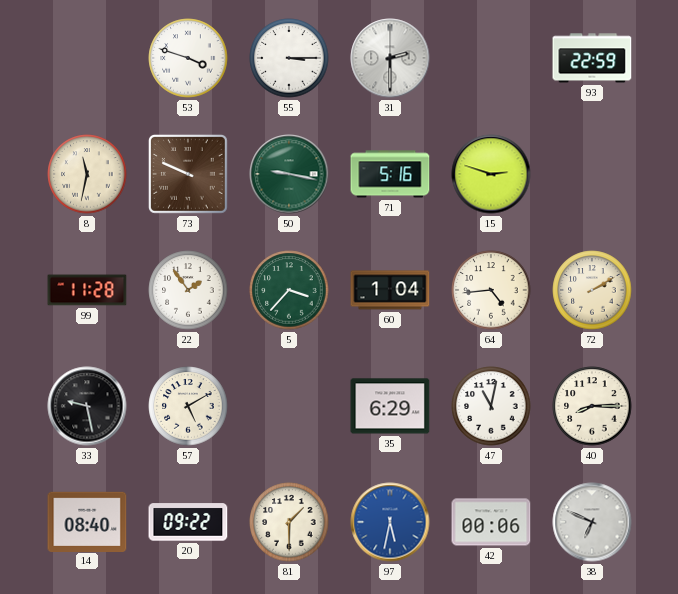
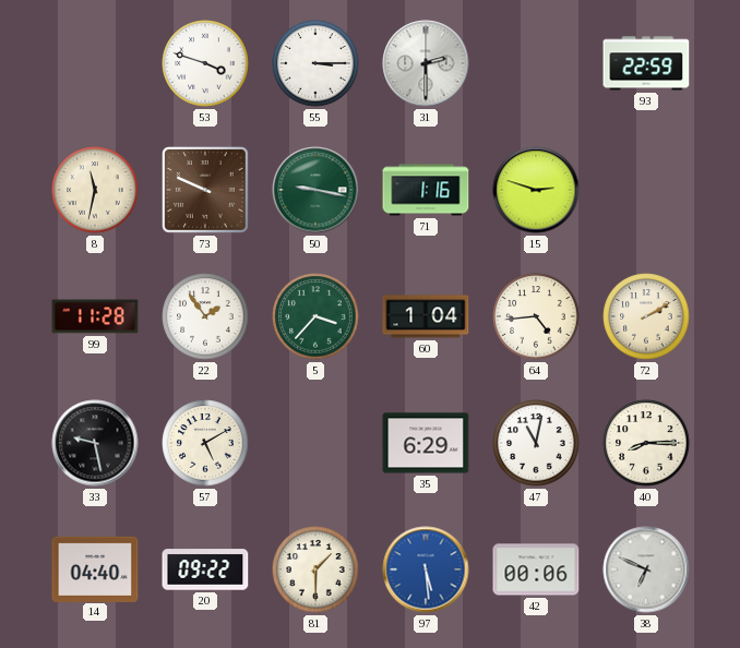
71: 5:16 -> 1:16
14: 08:40 -> 04:40
97: 5:32 -> 5:29
